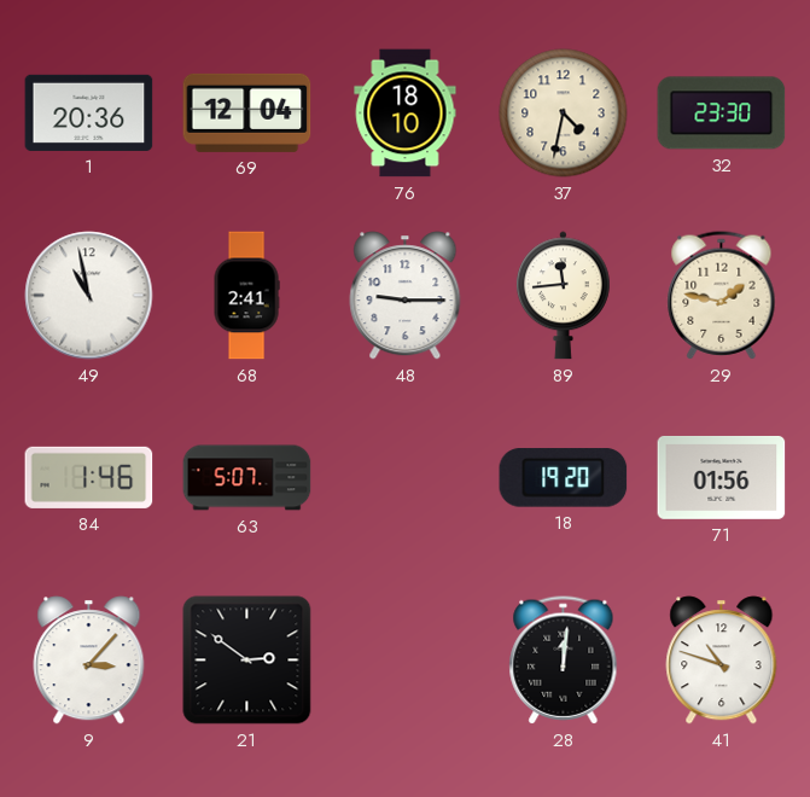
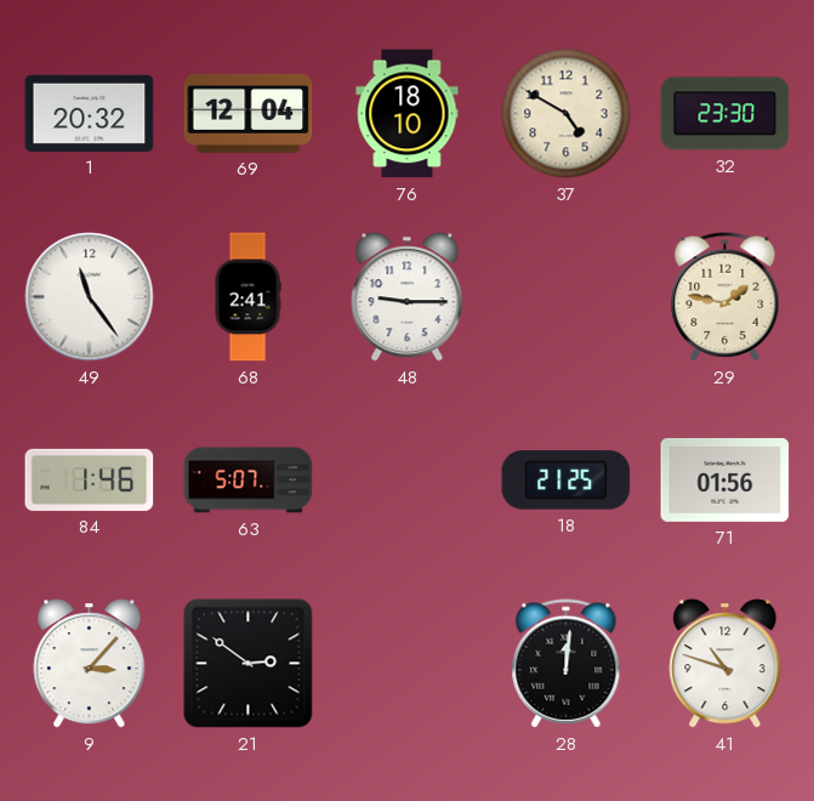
1: 20:36 -> 20:32
37: 4:32 -> 4:50
49: 10:58 -> 11:24
89: 11:44 -> none
18: 19:20 -> 21:25
